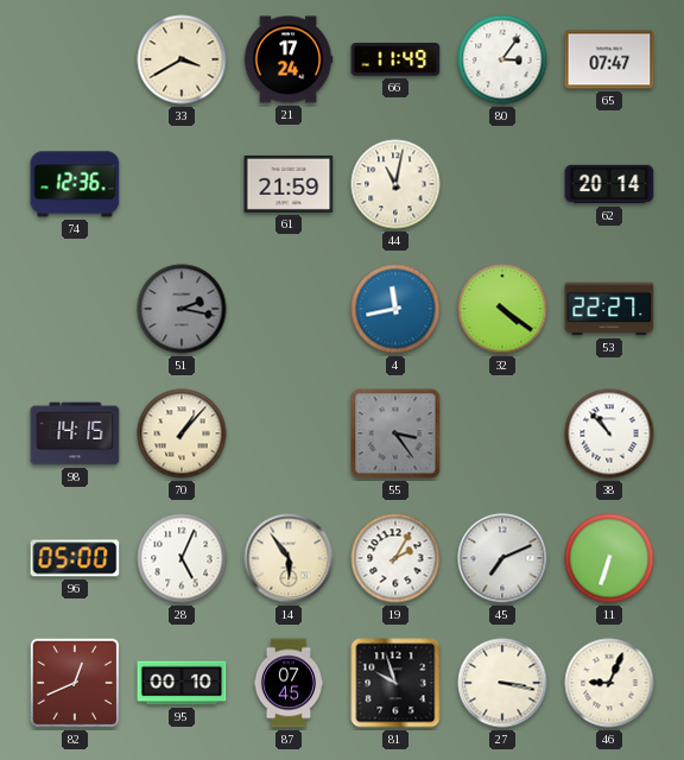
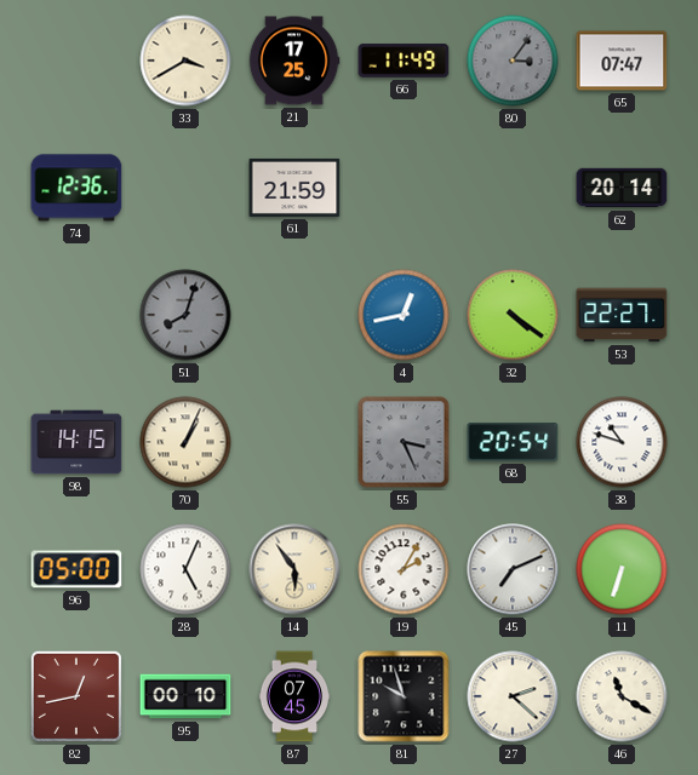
21: 17:24 -> 17:25
80 dial: white -> grey
44: 11:02 -> none
51: 2:17 -> 8:03
4: 11:43 -> 12:43
70: 1:07 -> 1:04
55: 3:24 -> 3:26
68: none -> 20:54
38: 10:53 -> 10:48
82: 12:41 -> 12:43
27: 3:17 -> 2:22
46: 9:04 -> 11:20
